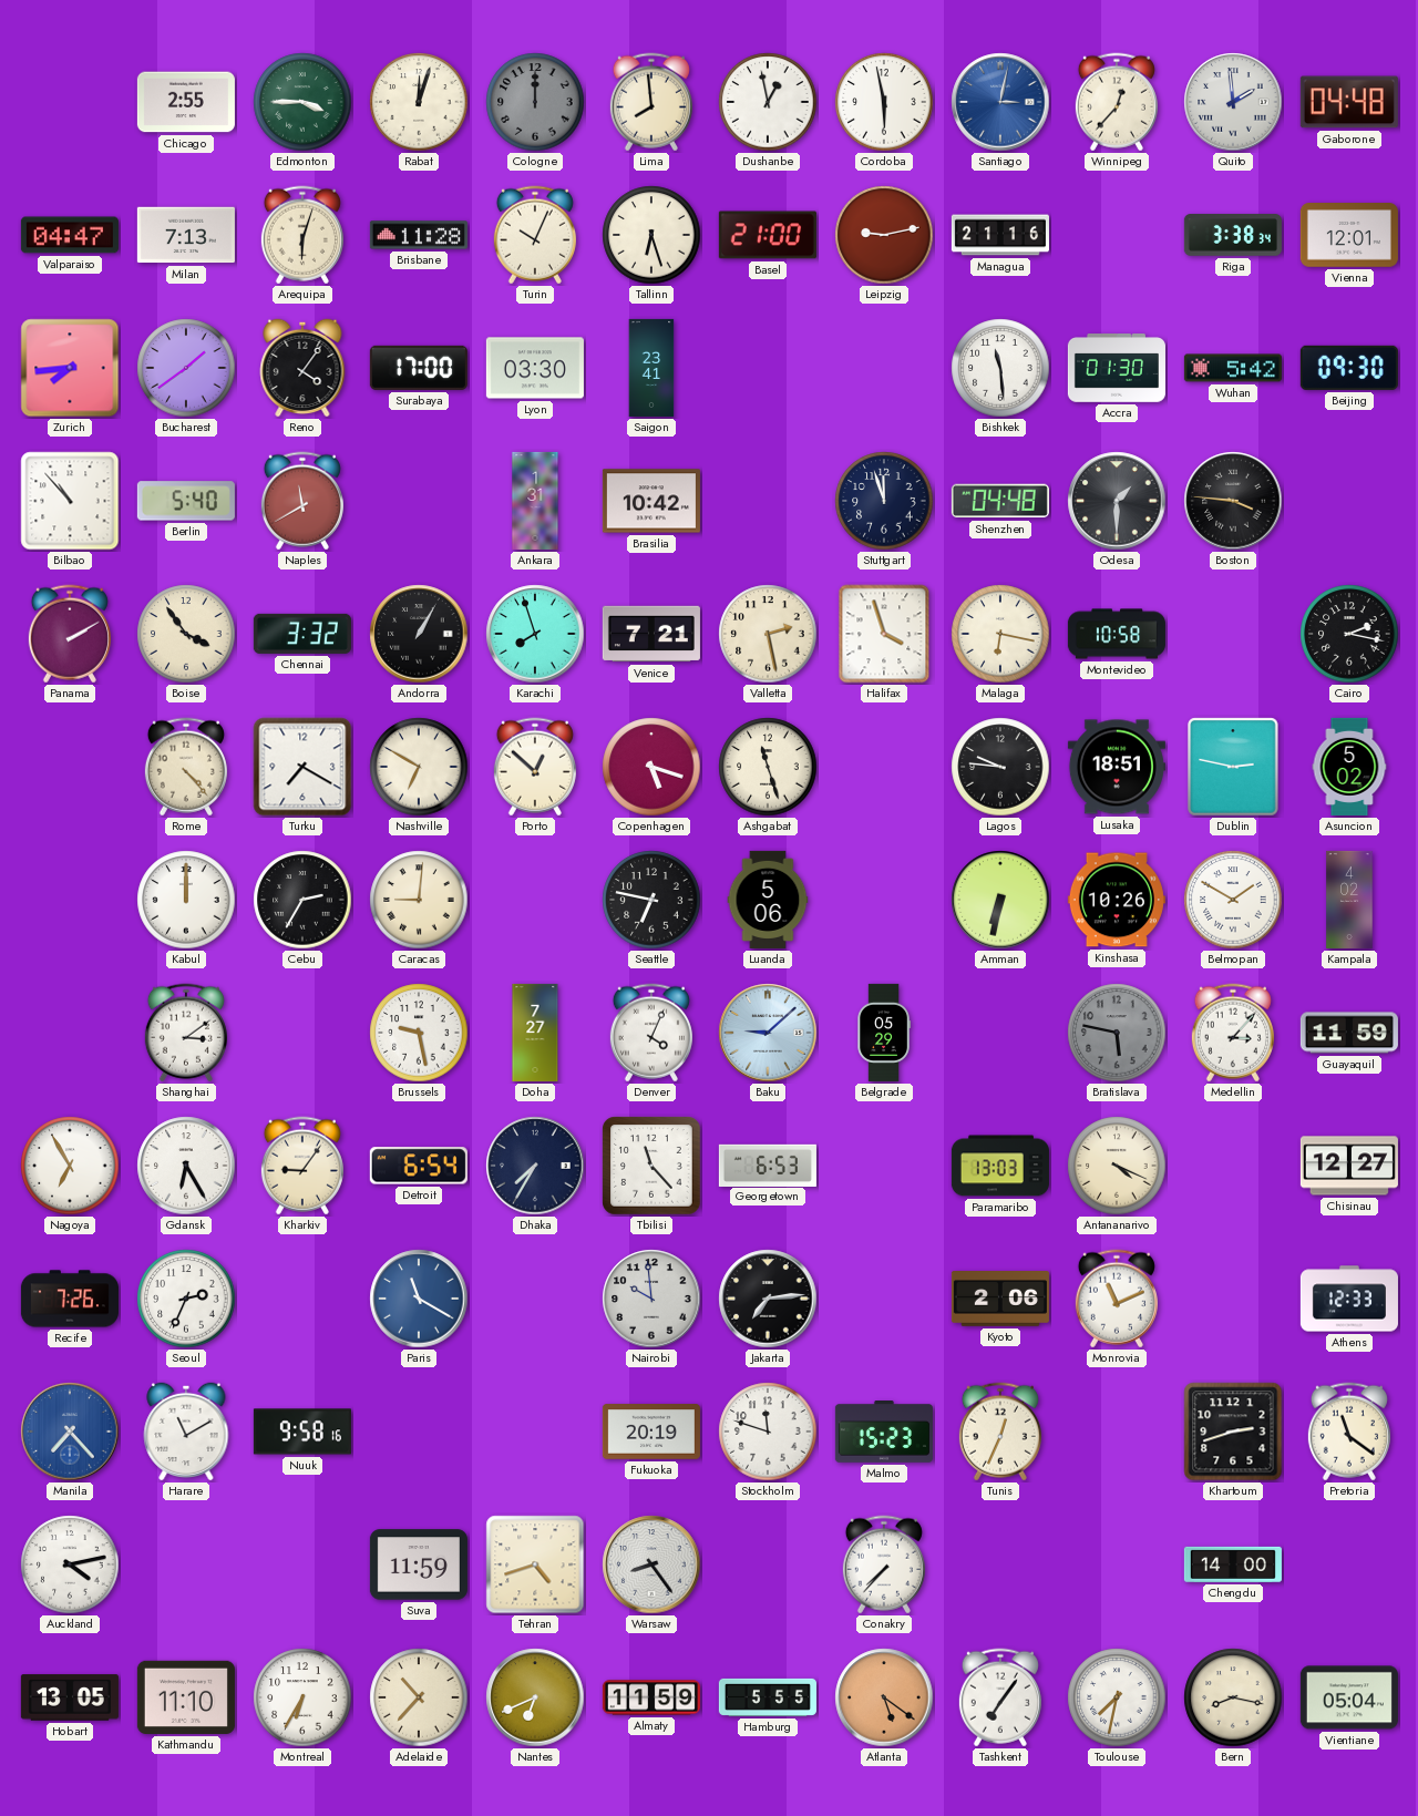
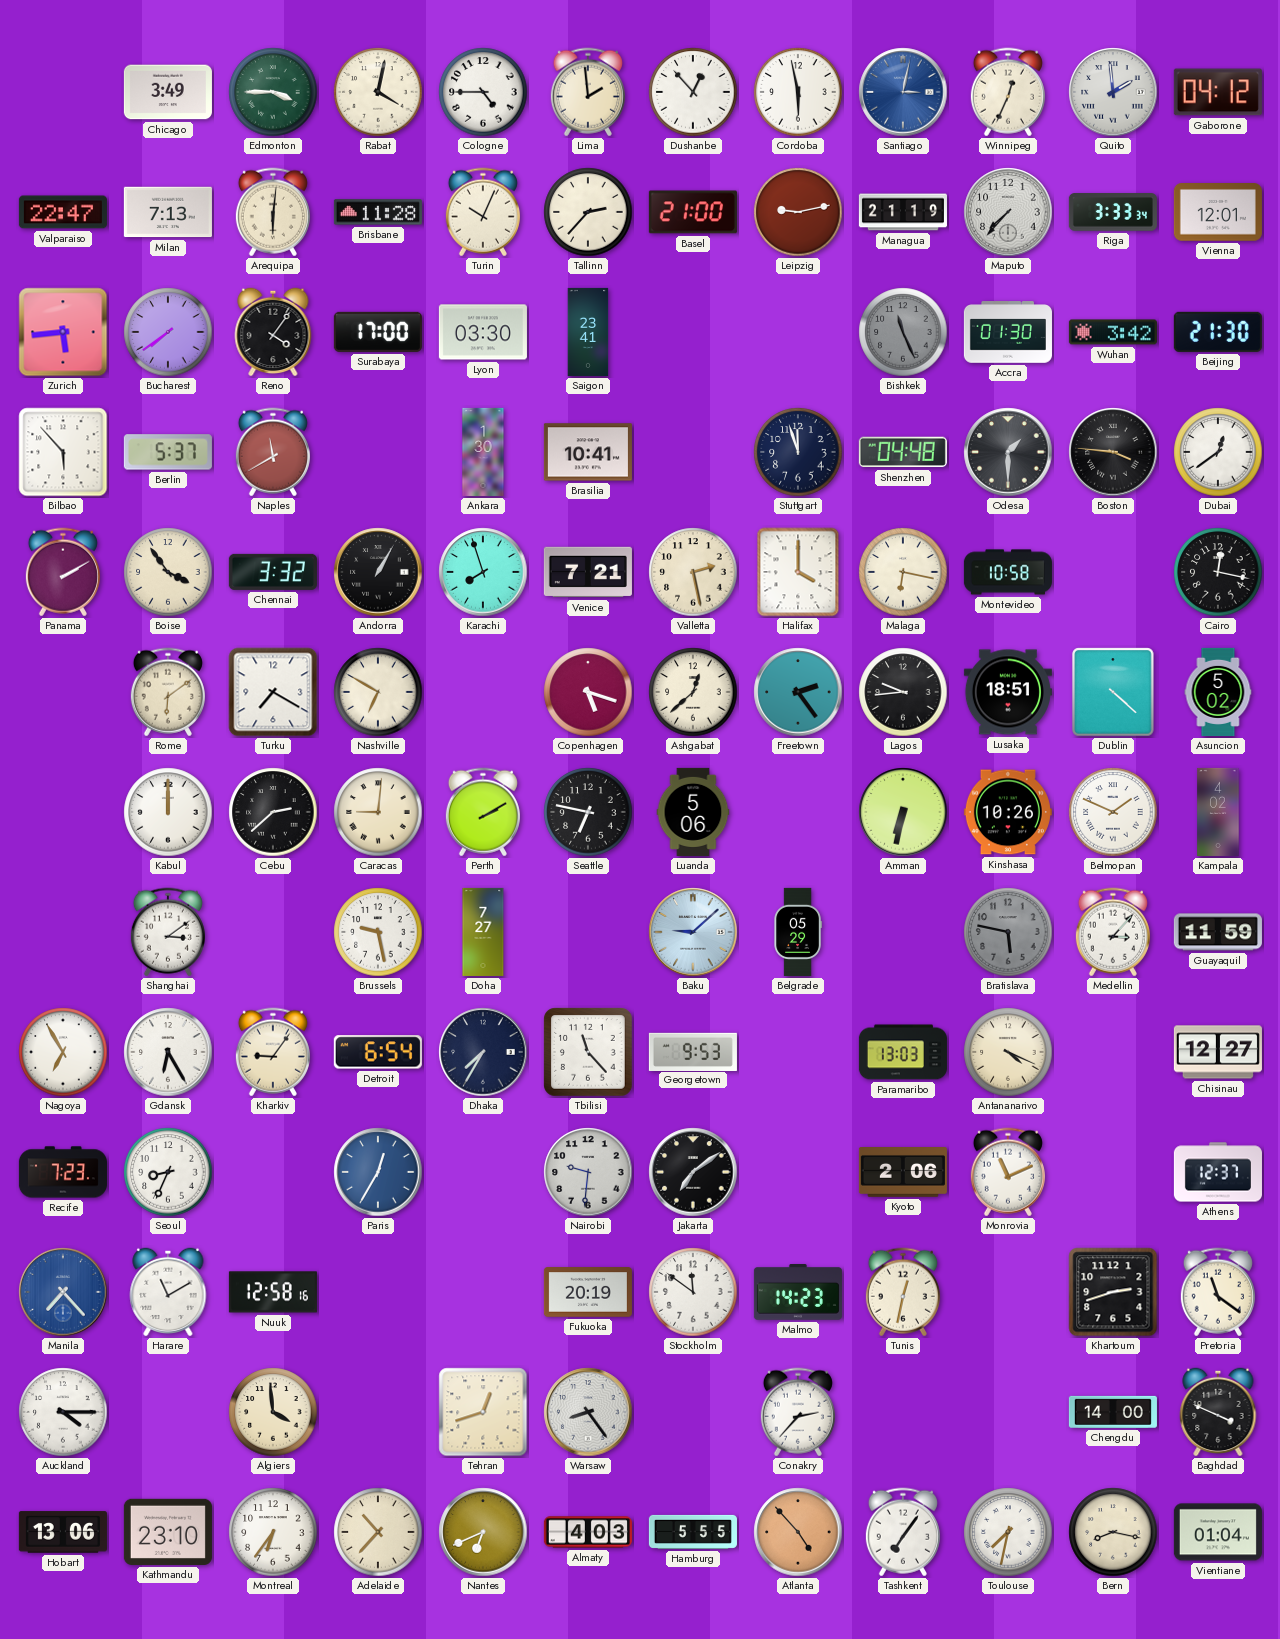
Chicago: 2:55 -> 3:49
Rabat: 12:03 -> 4:02
Cologne: 12:00 -> 4:45
Cologne dial: grey -> white
Lima: 7:59 -> 1:59
Dushanbe: 12:58 -> 12:53
Winnipeg: 12:37 -> 12:34
Gaborone: 04:48 -> 04:12
Valparaiso: 04:47 -> 22:47
Arequipa: 6:03 -> 6:01
Tallinn: 6:27 -> 2:37
Managua: 21:16 -> 21:19
Maputo: none -> 7:37
Riga: 3:38 -> 3:33
Zurich: 7:44 -> 5:44
Bucharest: 1:39 -> 7:39
Bishkek: 11:29 -> 11:26
Bishkek dial: white -> grey
Wuhan: 5:42 -> 3:42
Beijing: 09:30 -> 21:30
Bilbao: 10:53 -> 5:53
Berlin: 5:40 -> 5:37
Ankara: 1:31 -> 1:30
Brasilia: 10:42 -> 10:41
Dubai: none -> 12:39
Halifax: 3:57 -> 4:00
Cairo: 2:17 -> 12:17
Rome: 4:23 -> 6:09
Porto: 12:52 -> none
Ashgabat: 11:27 -> 12:38
Freetown: none -> 2:24
Lagos: 9:46 -> 9:44
Dublin: 2:47 -> 4:22
Cebu: 2:35 -> 2:38
Perth: none -> 2:10
Belmopan: 1:50 -> 1:49
Denver: 4:04 -> none
Georgetown: 6:53 -> 9:53
Recife: 7:26 -> 7:23
Seoul: 2:34 -> 8:34
Paris: 11:20 -> 12:35
Nairobi: 9:59 -> 9:31
Jakarta: 7:14 -> 7:09
Athens: 12:33 -> 12:37
Nuuk: 9:58 -> 12:58
Stockholm: 11:48 -> 11:51
Malmo: 15:23 -> 14:23
Tunis: 12:34 -> 12:32
Auckland: 4:13 -> 4:15
Algiers: none -> 3:59
Suva: 11:59 -> none
Tehran: 4:42 -> 12:42
Conakry: 7:37 -> 2:37
Baghdad: none -> 3:49
Hobart: 13:05 -> 13:06
Kathmandu: 11:10 -> 23:10
Montreal: 6:35 -> 6:36
Almaty: 11:59 -> 4:03
Atlanta: 5:21 -> 4:53
Vientiane: 05:04 -> 01:04
